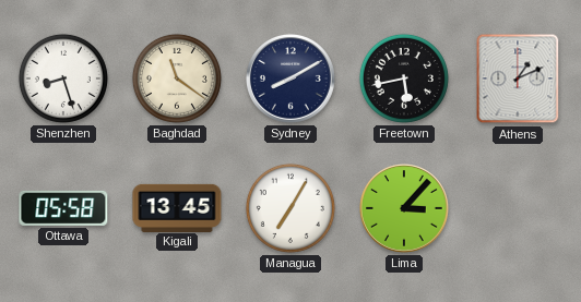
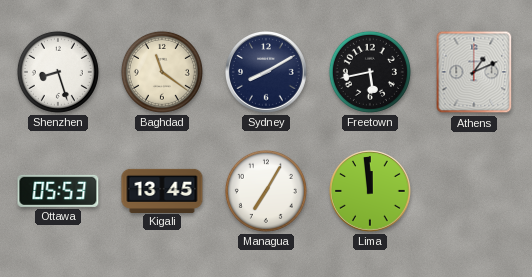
Ottawa: 05:58 -> 05:53
Lima: 3:07 -> 11:59
